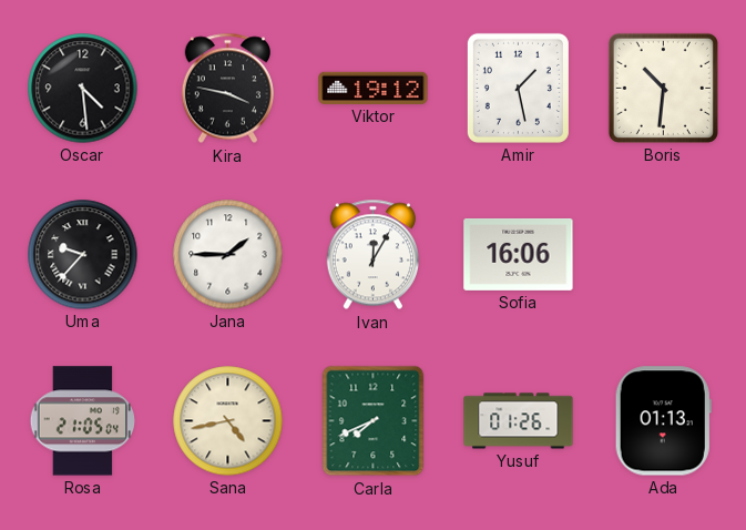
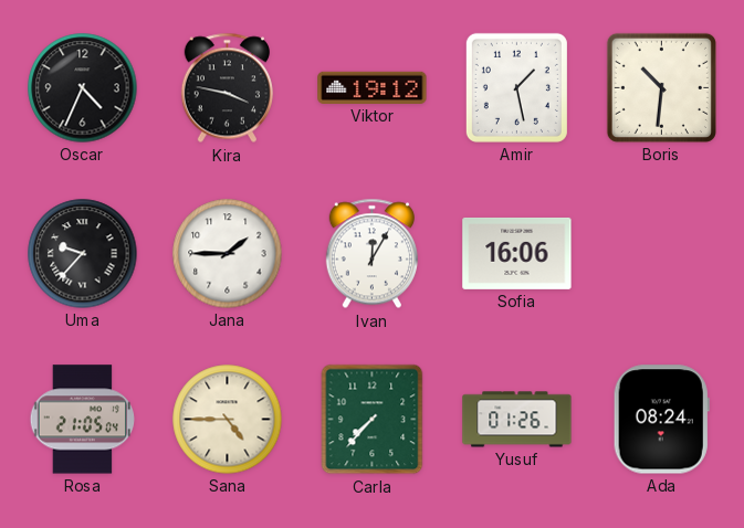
Oscar: 4:29 -> 4:34
Sana: 4:43 -> 4:45
Carla: 7:41 -> 7:37
Ada: 01:13 -> 08:24
